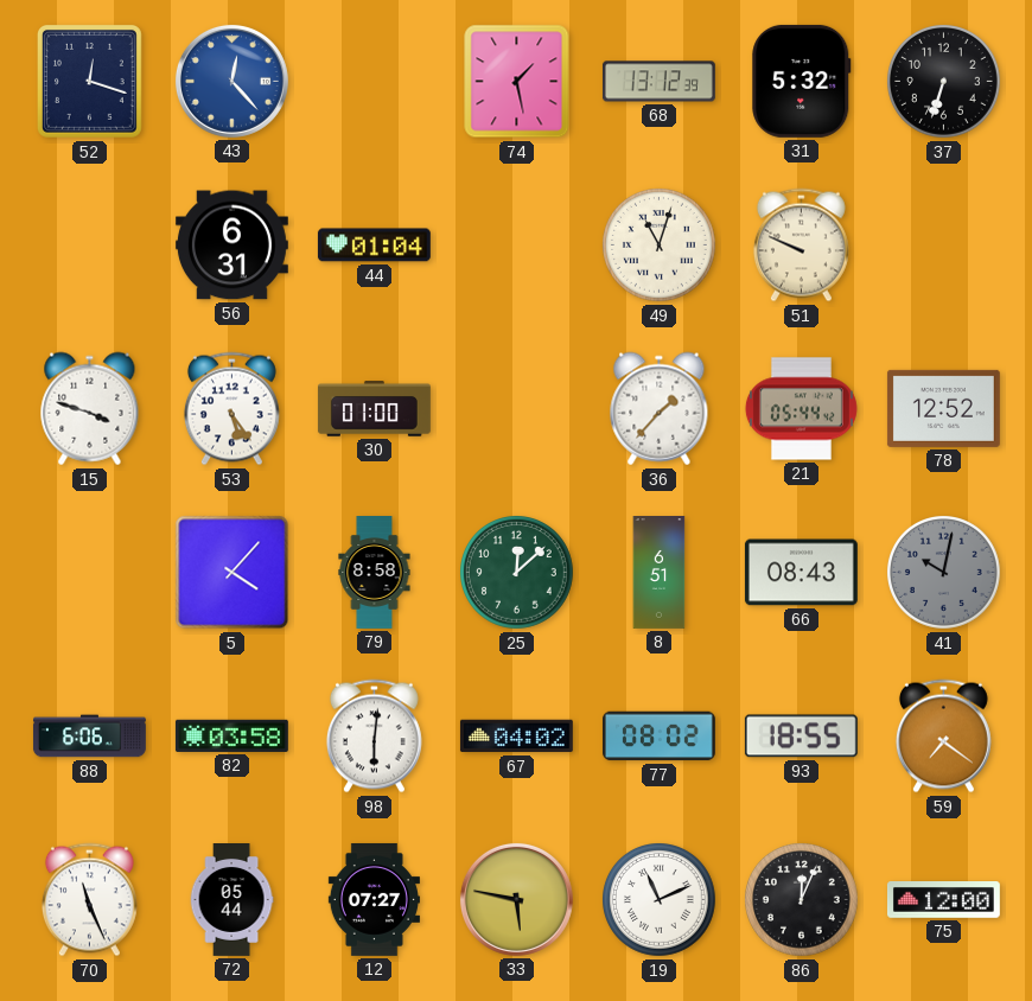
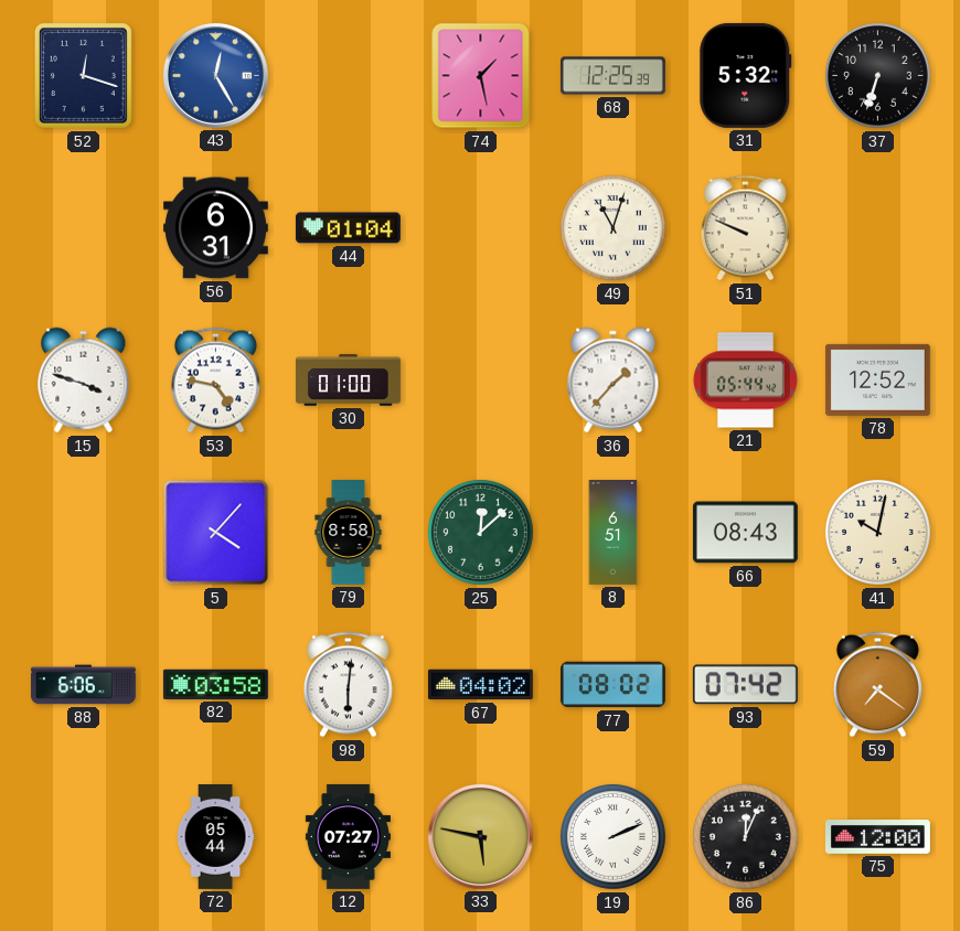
43: 12:23 -> 12:25
68: 13:12 -> 12:25
53: 5:24 -> 4:47
41 dial: grey -> cream
93: 18:55 -> 07:42
70: 11:26 -> none
19: 11:11 -> 2:11
